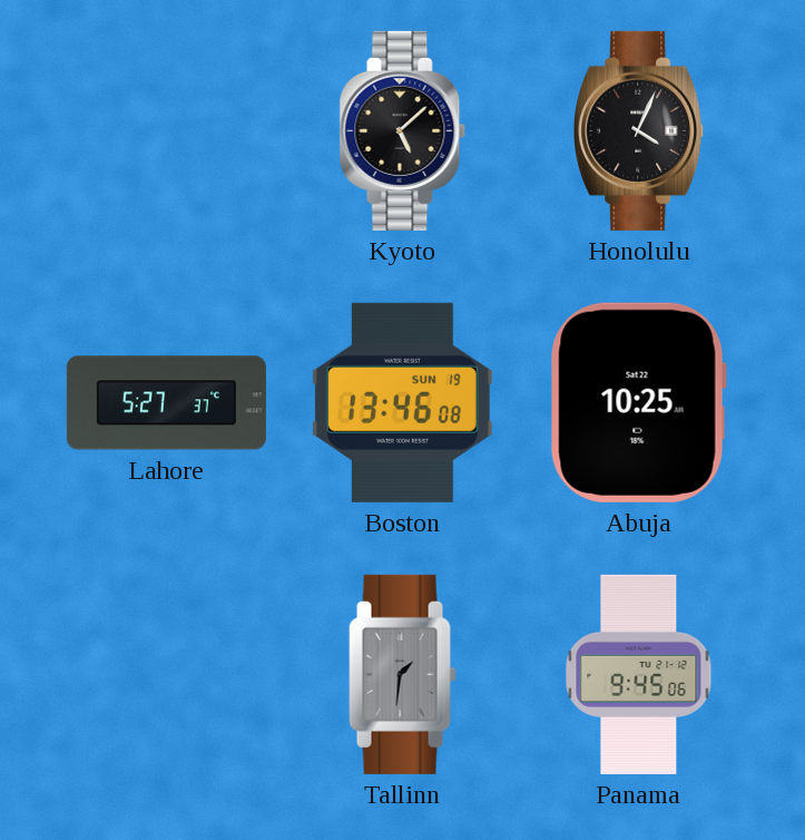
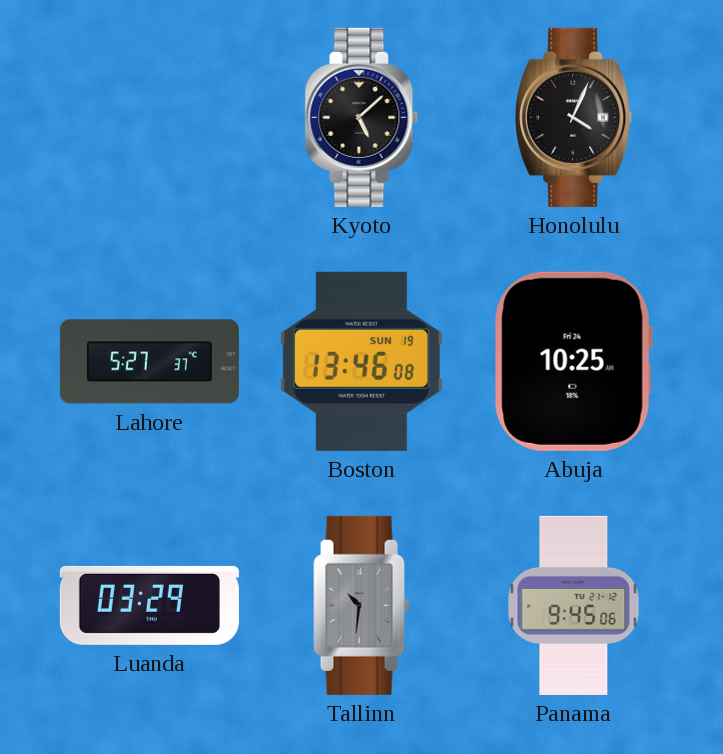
Abuja date: Sat 22 -> Fri 24
Luanda: none -> 03:29
Tallinn: 1:31 -> 10:31
